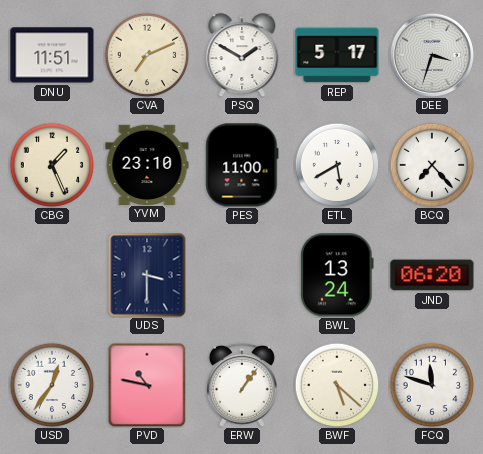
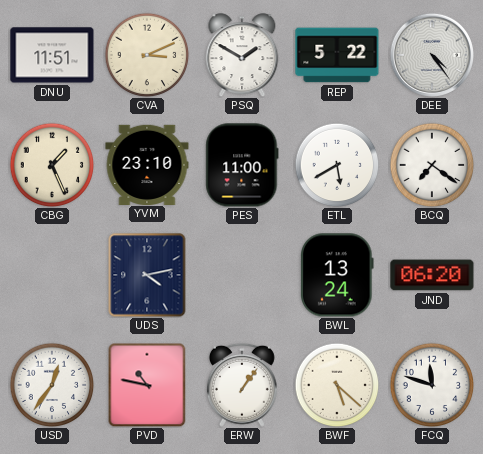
CVA: 7:11 -> 3:11
REP: 5:17 -> 5:22
DEE: 3:33 -> 4:24
BCQ: 7:23 -> 7:21
UDS: 3:30 -> 4:13
